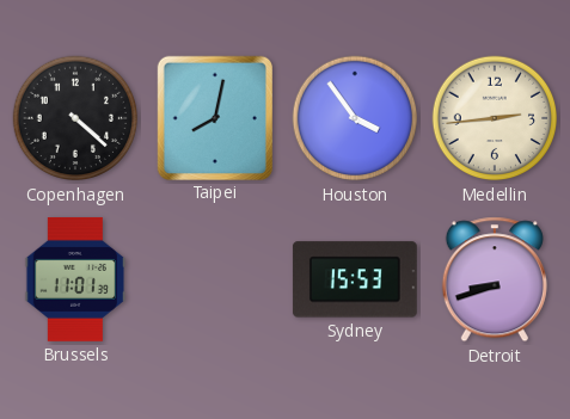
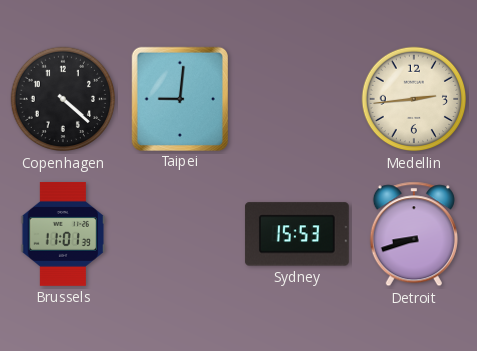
Taipei: 8:02 -> 9:01
Houston: 3:54 -> none
